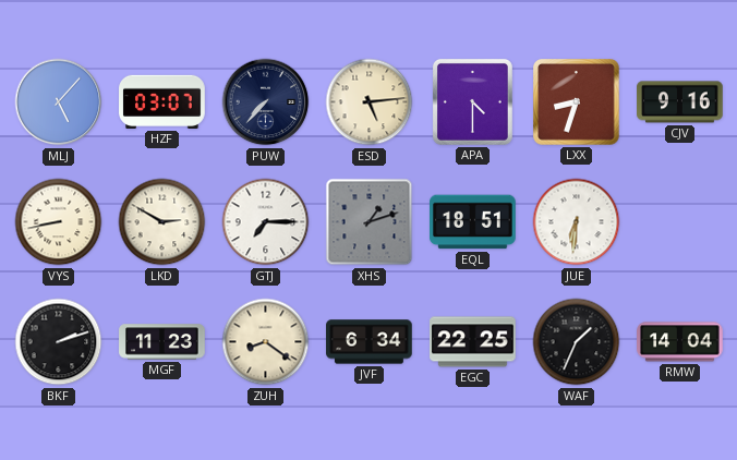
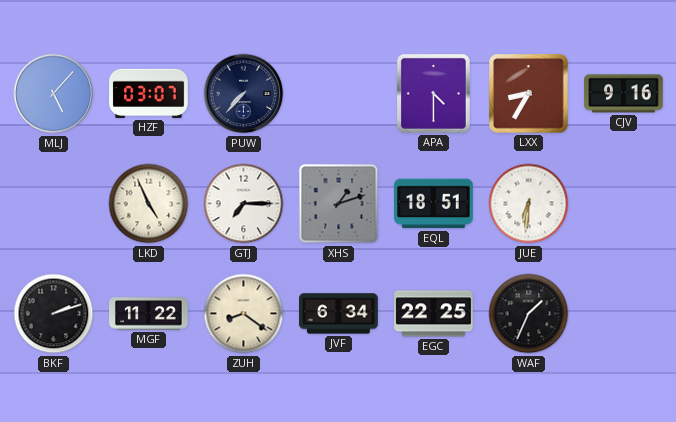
ESD: 5:14 -> none
LXX: 8:33 -> 8:35
VYS: 8:43 -> none
LKD: 2:50 -> 4:56
MGF: 11:23 -> 11:22
RMW: 14:04 -> none
